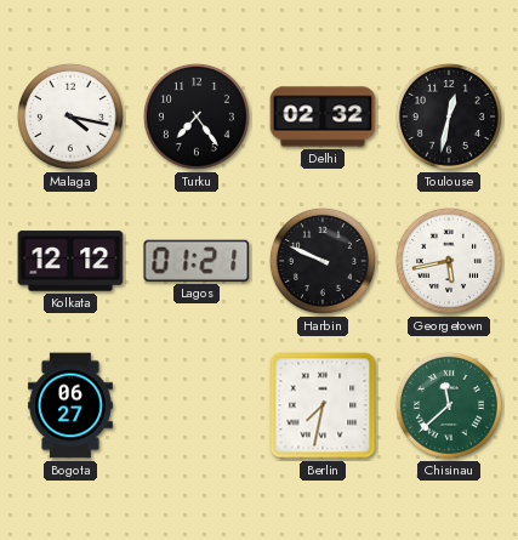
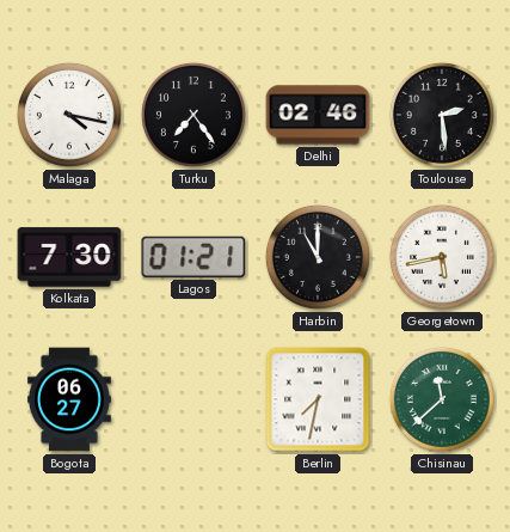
Delhi: 02:32 -> 02:46
Toulouse: 12:32 -> 2:29
Kolkata: 12:12 -> 7:30
Harbin: 9:49 -> 11:00
